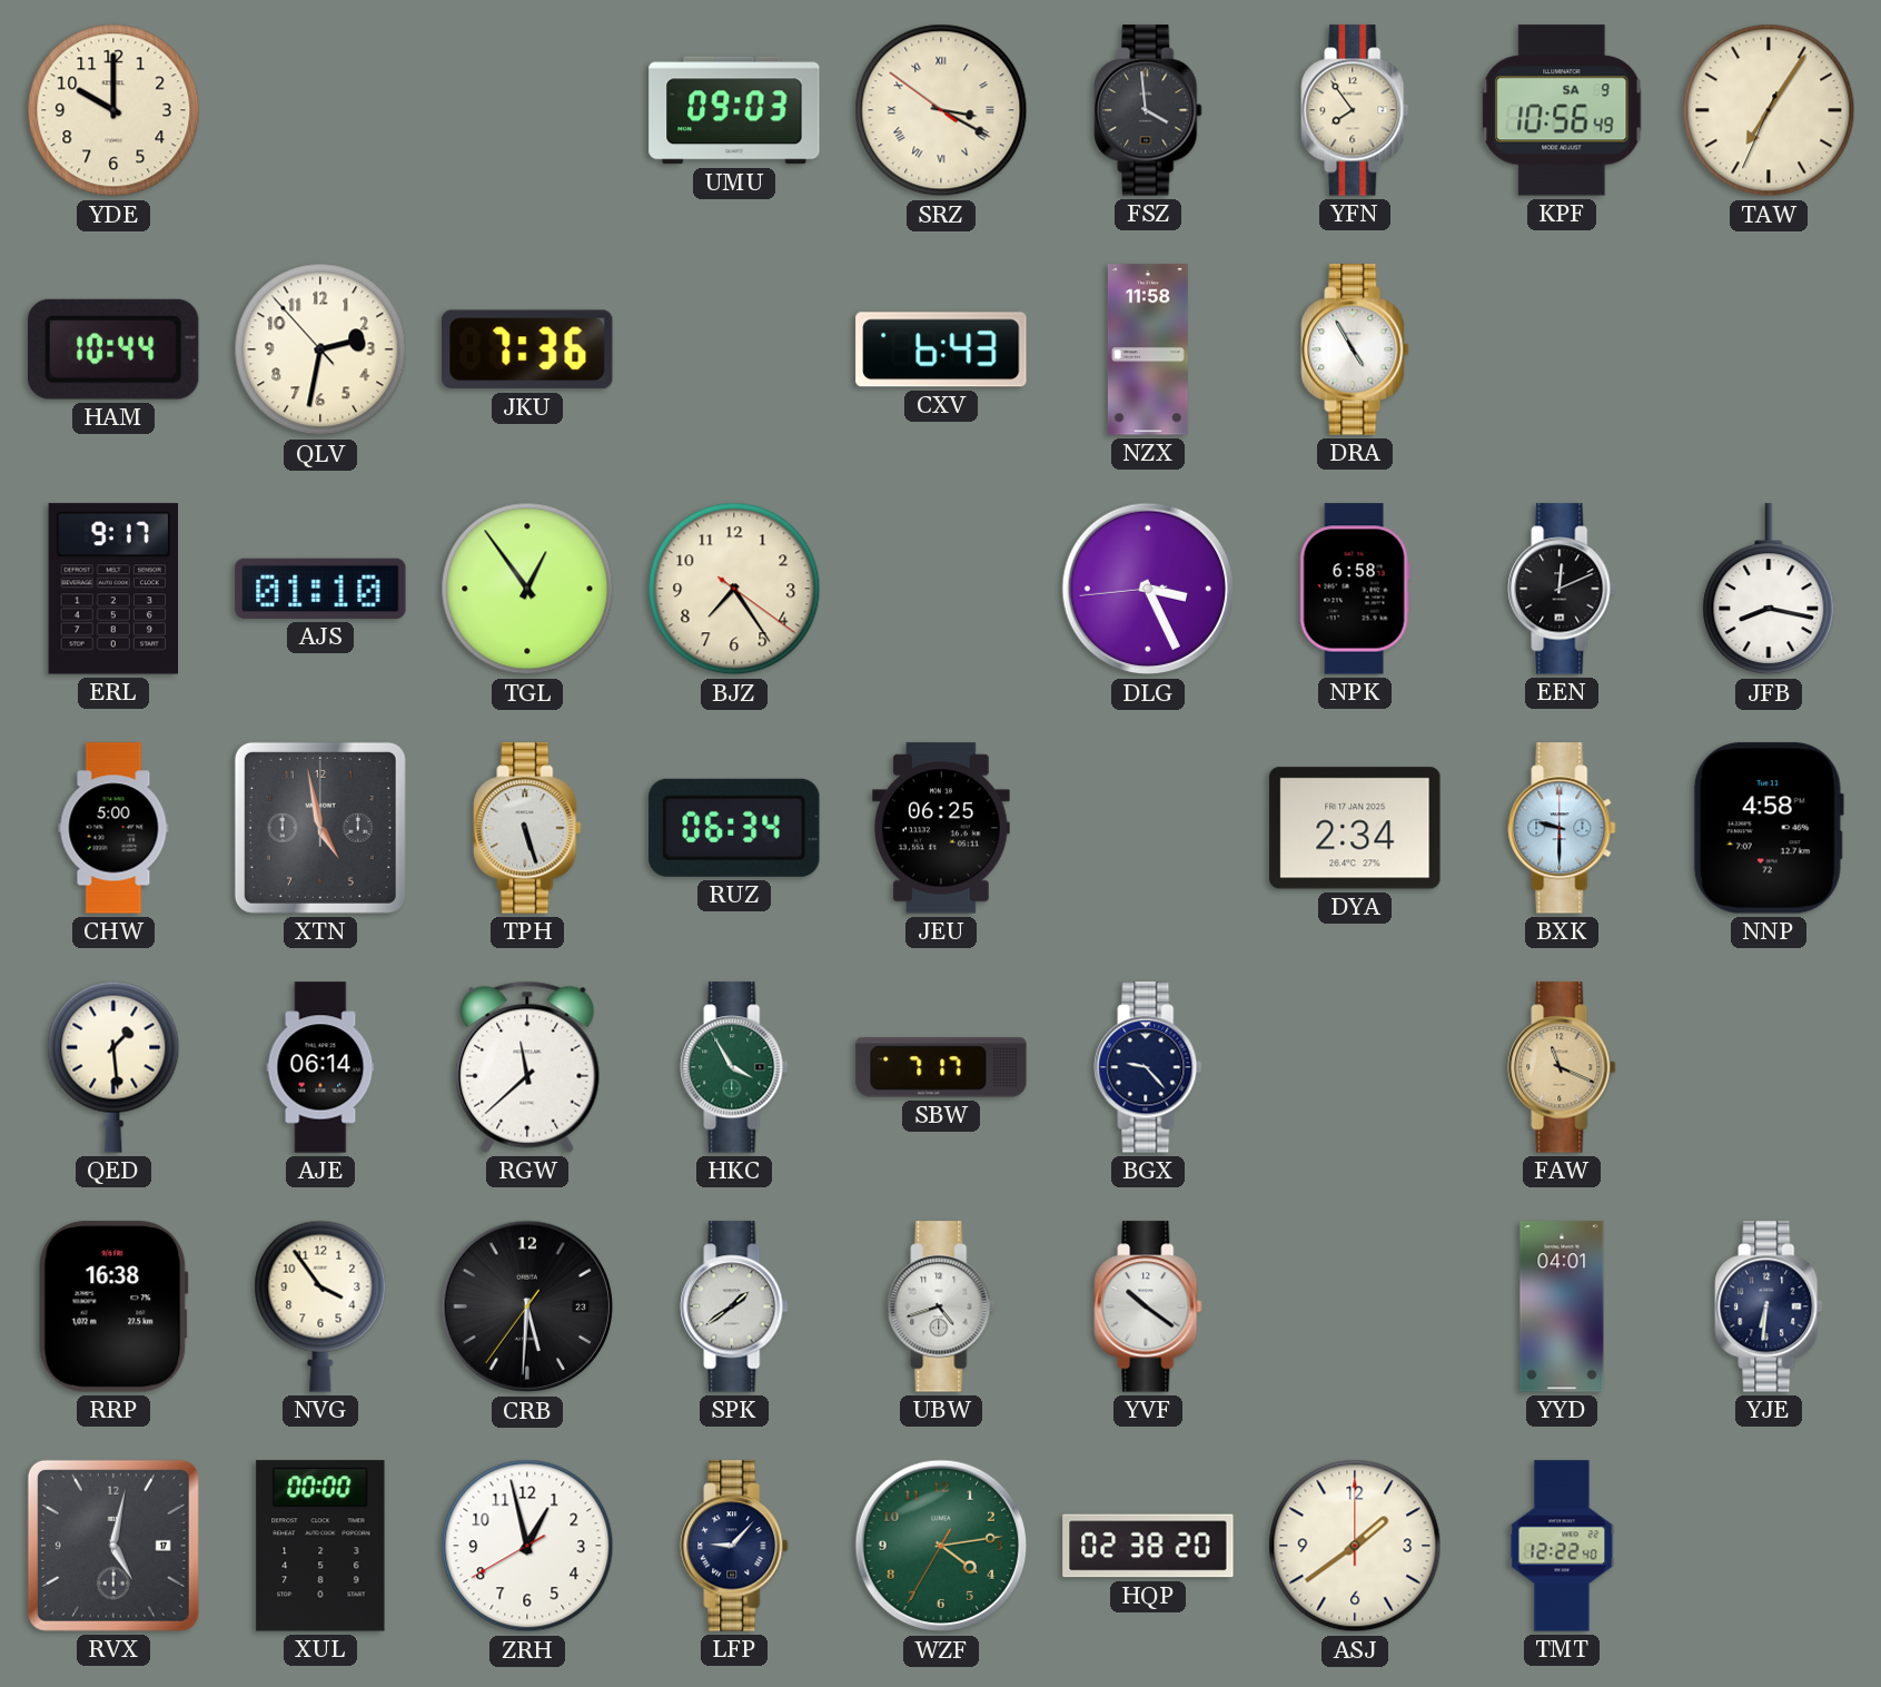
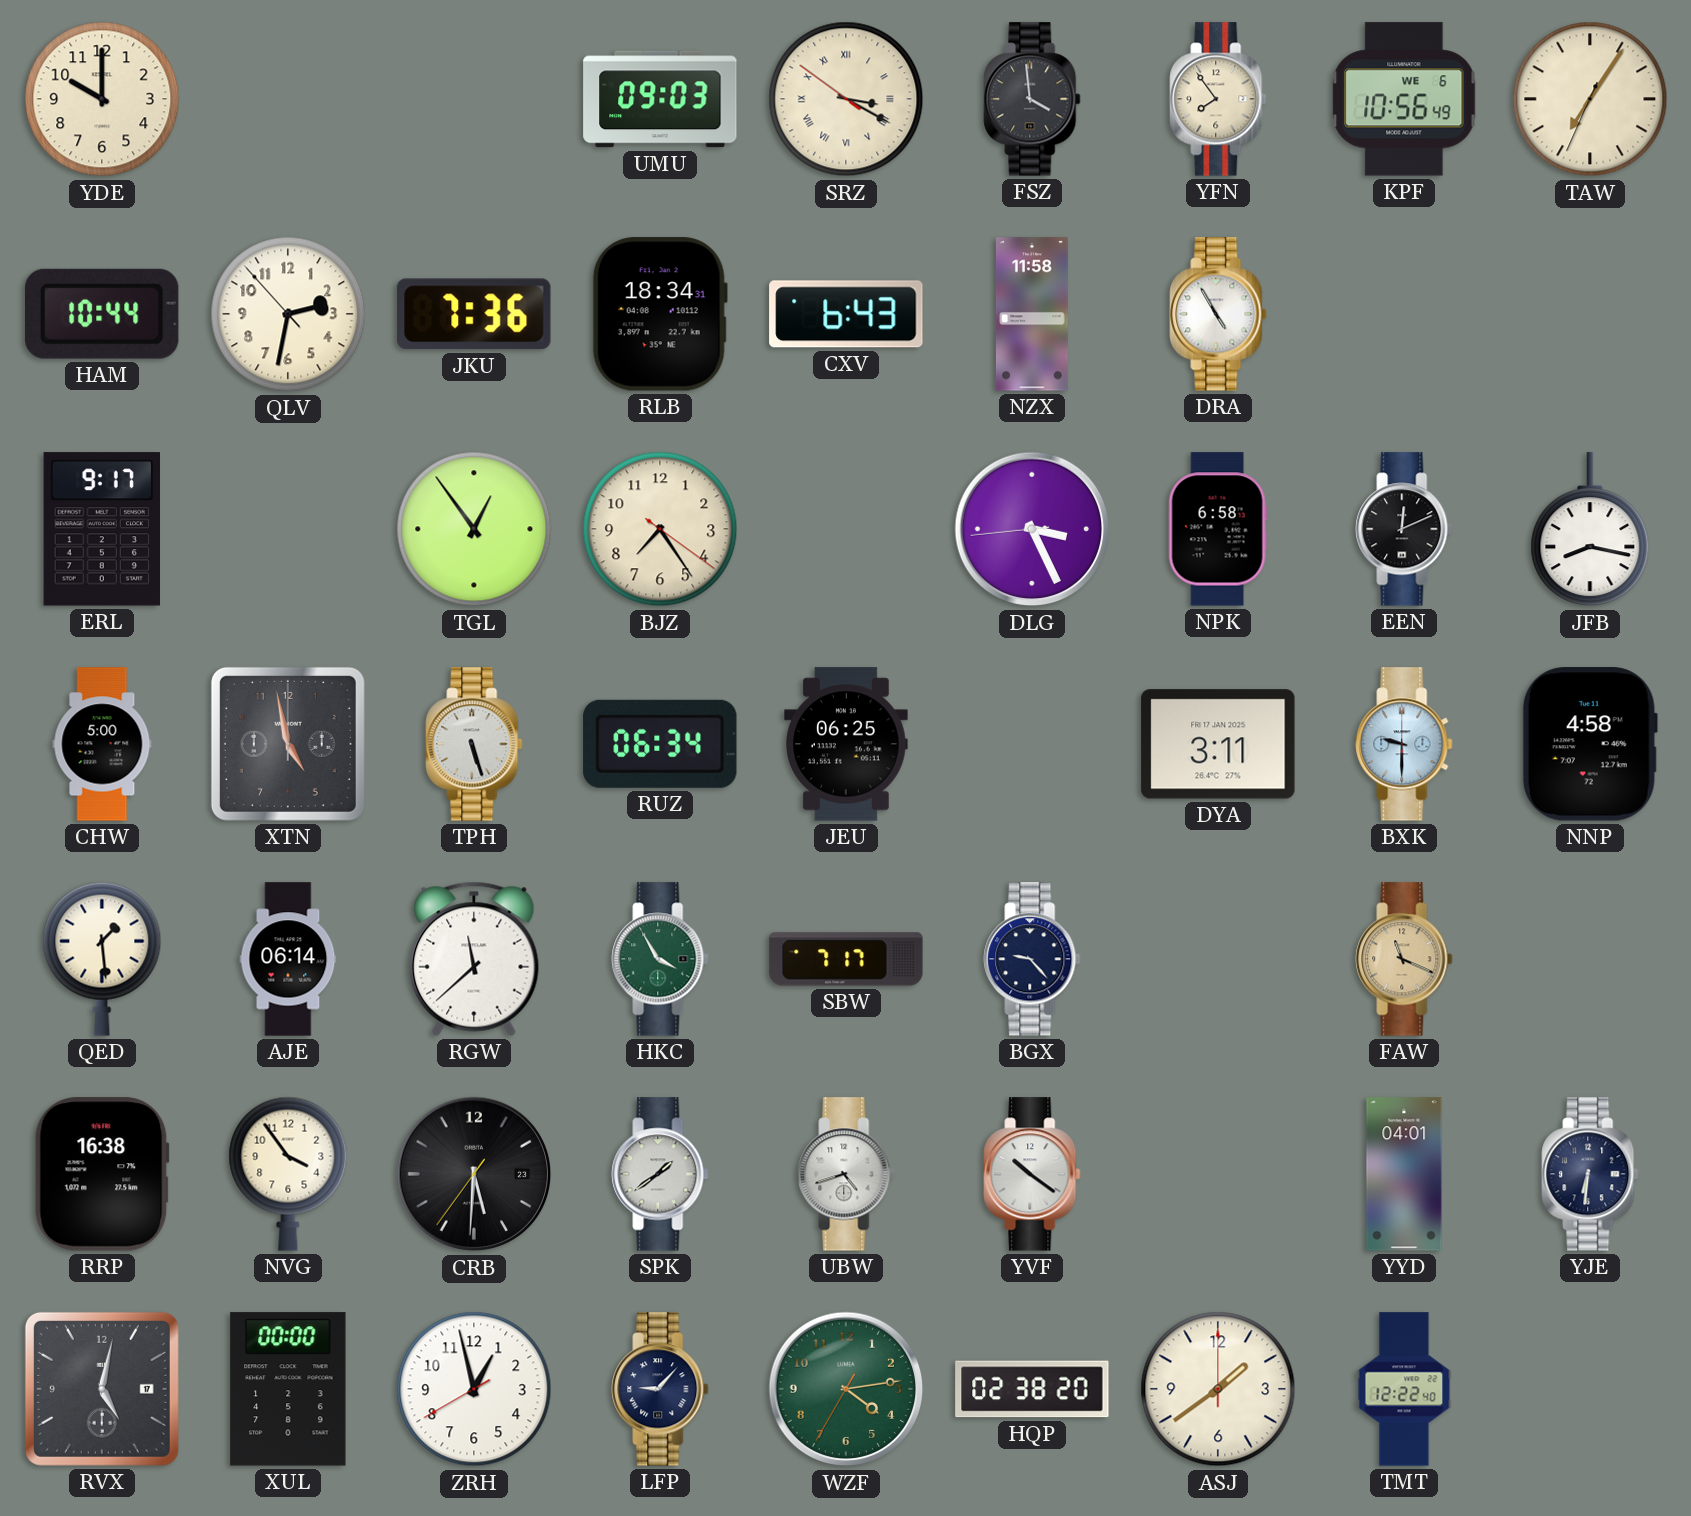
KPF date: SA 9 -> WE 6
RLB: none -> 18:34
AJS: 01:10 -> none
DYA: 2:34 -> 3:11
